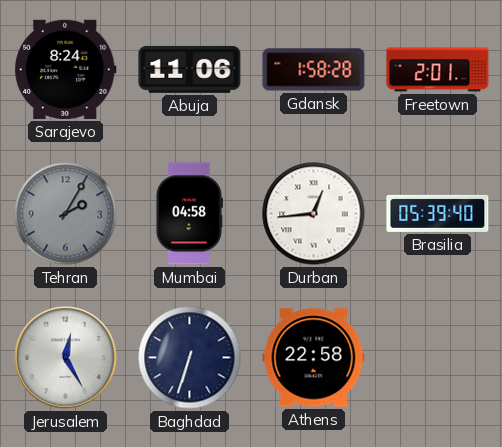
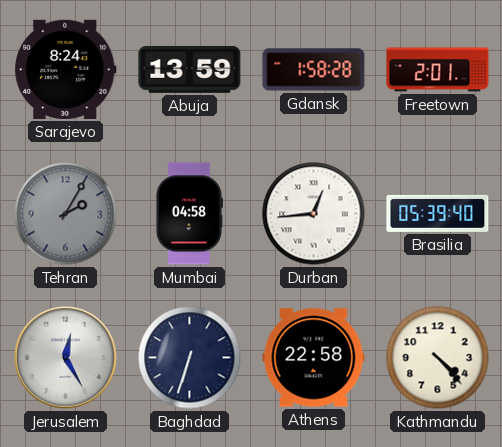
Abuja: 11:06 -> 13:59
Kathmandu: none -> 4:23
